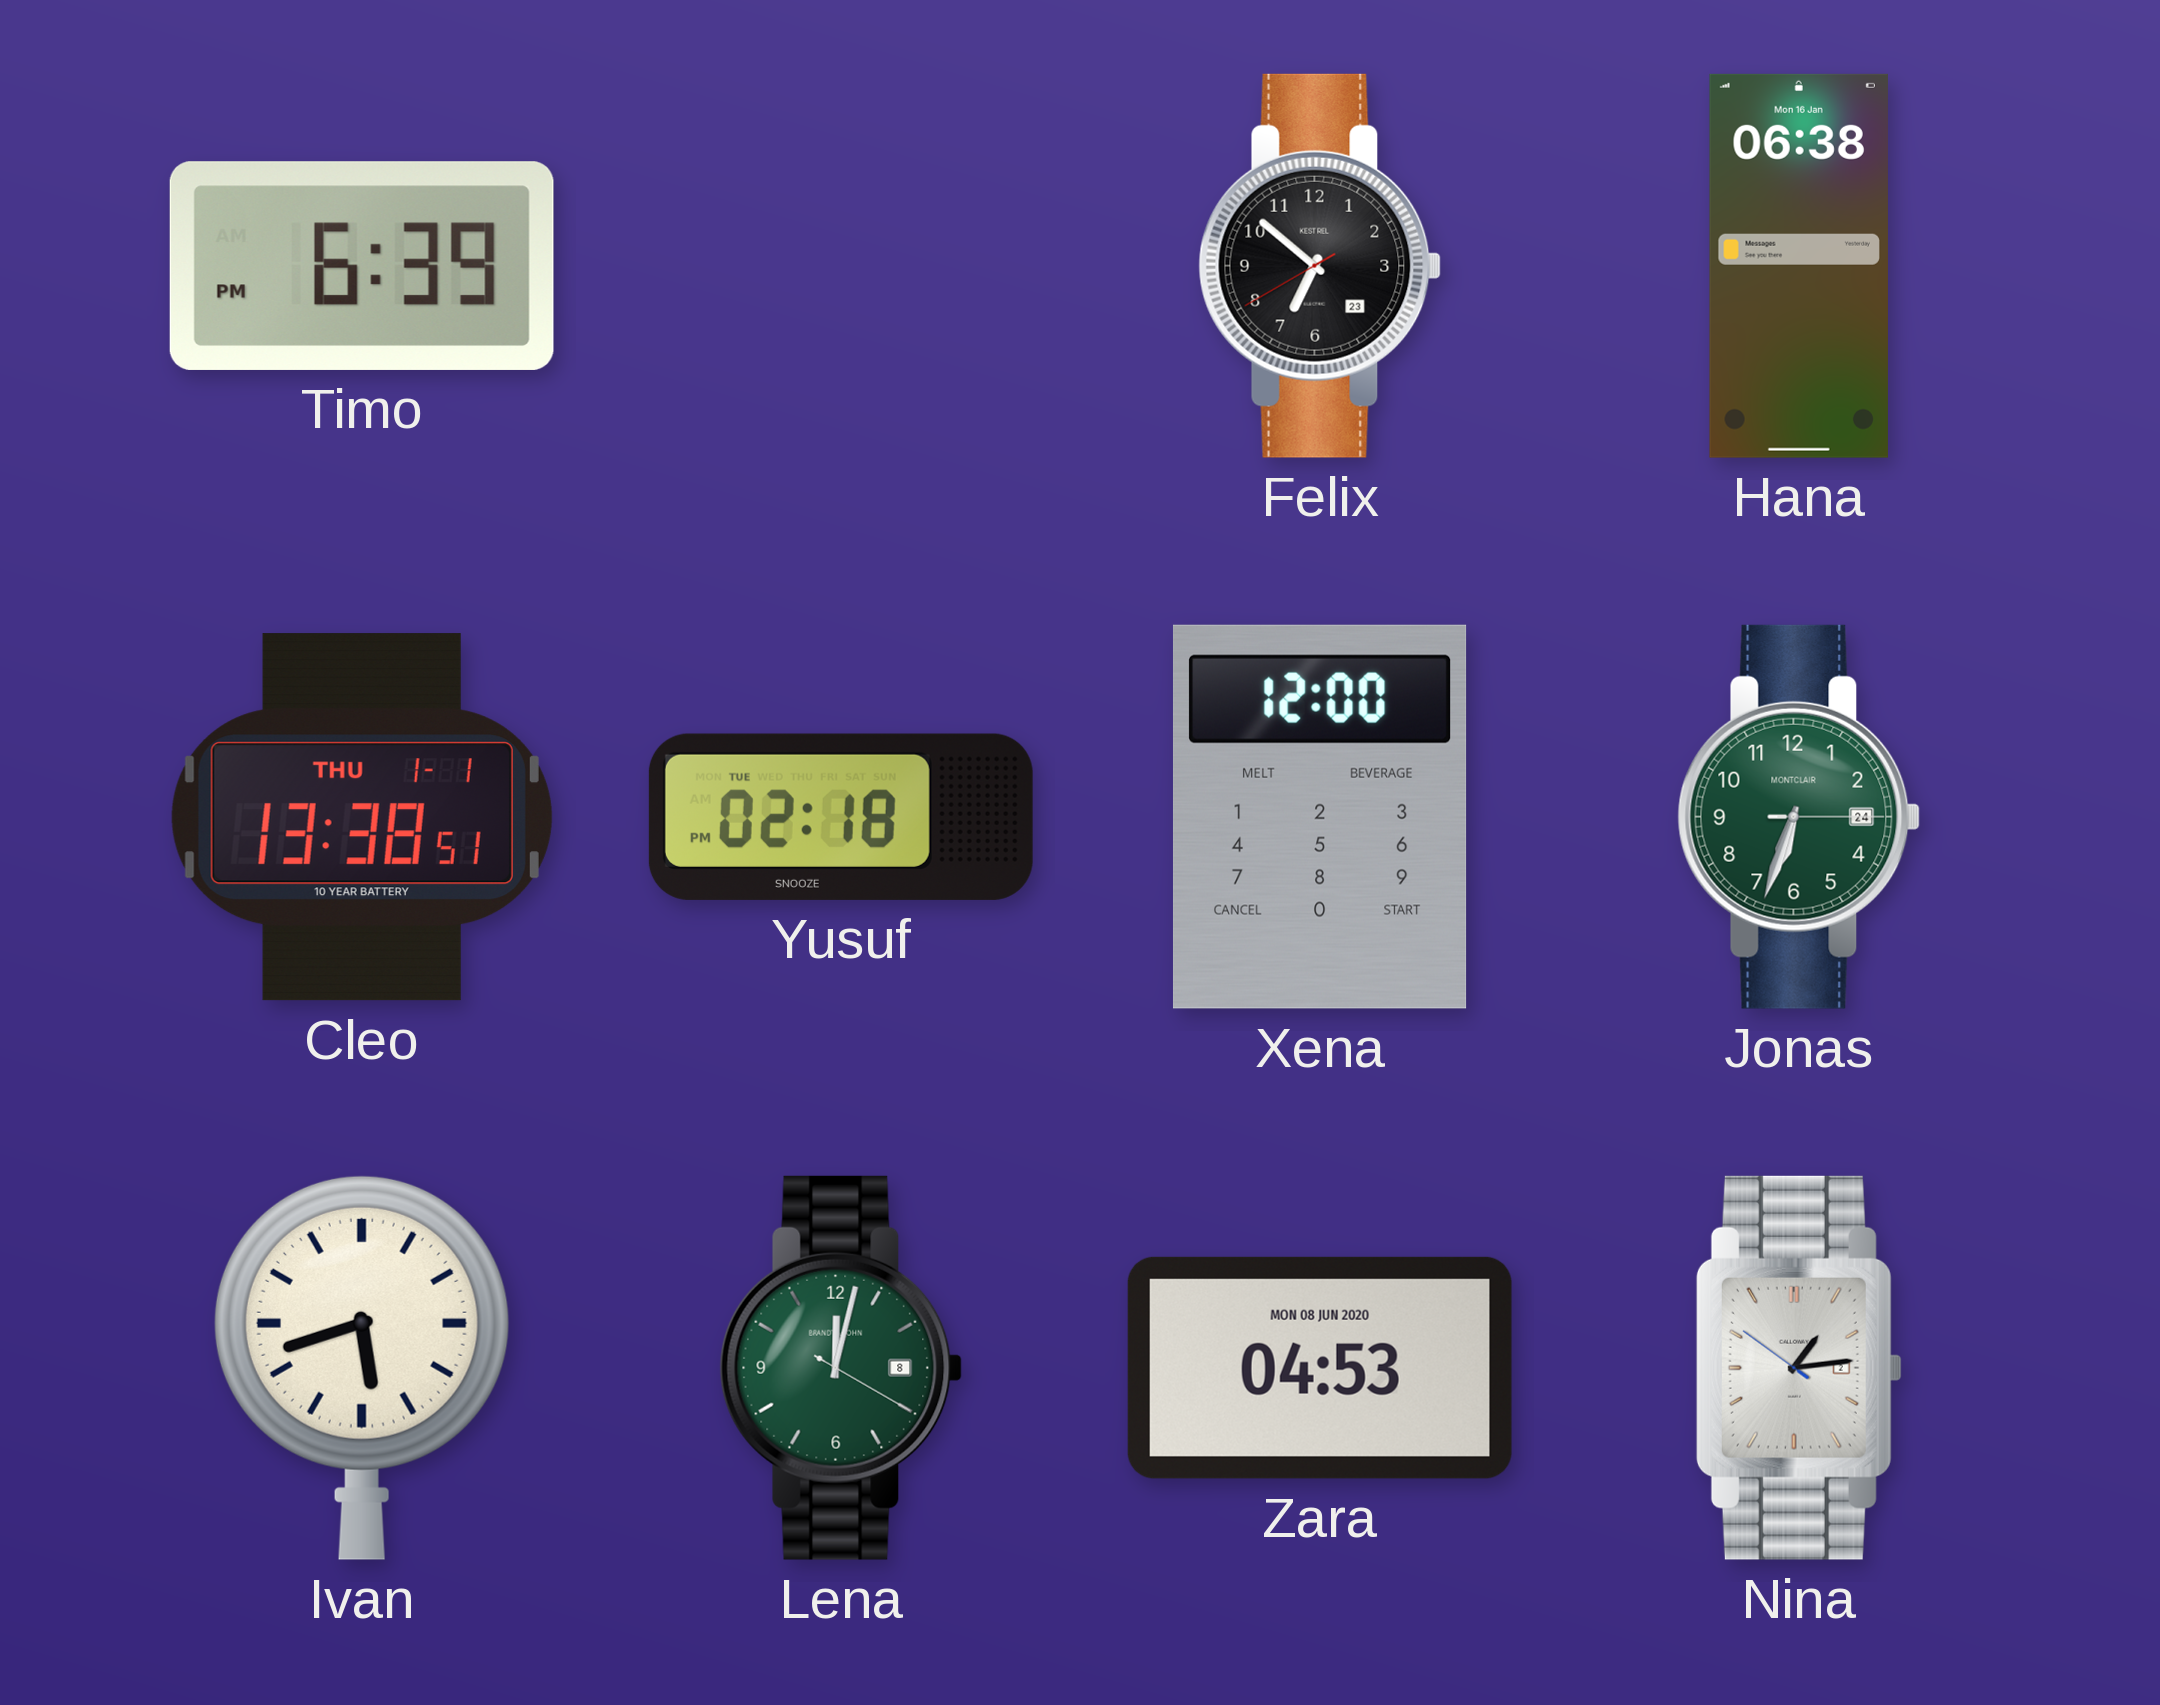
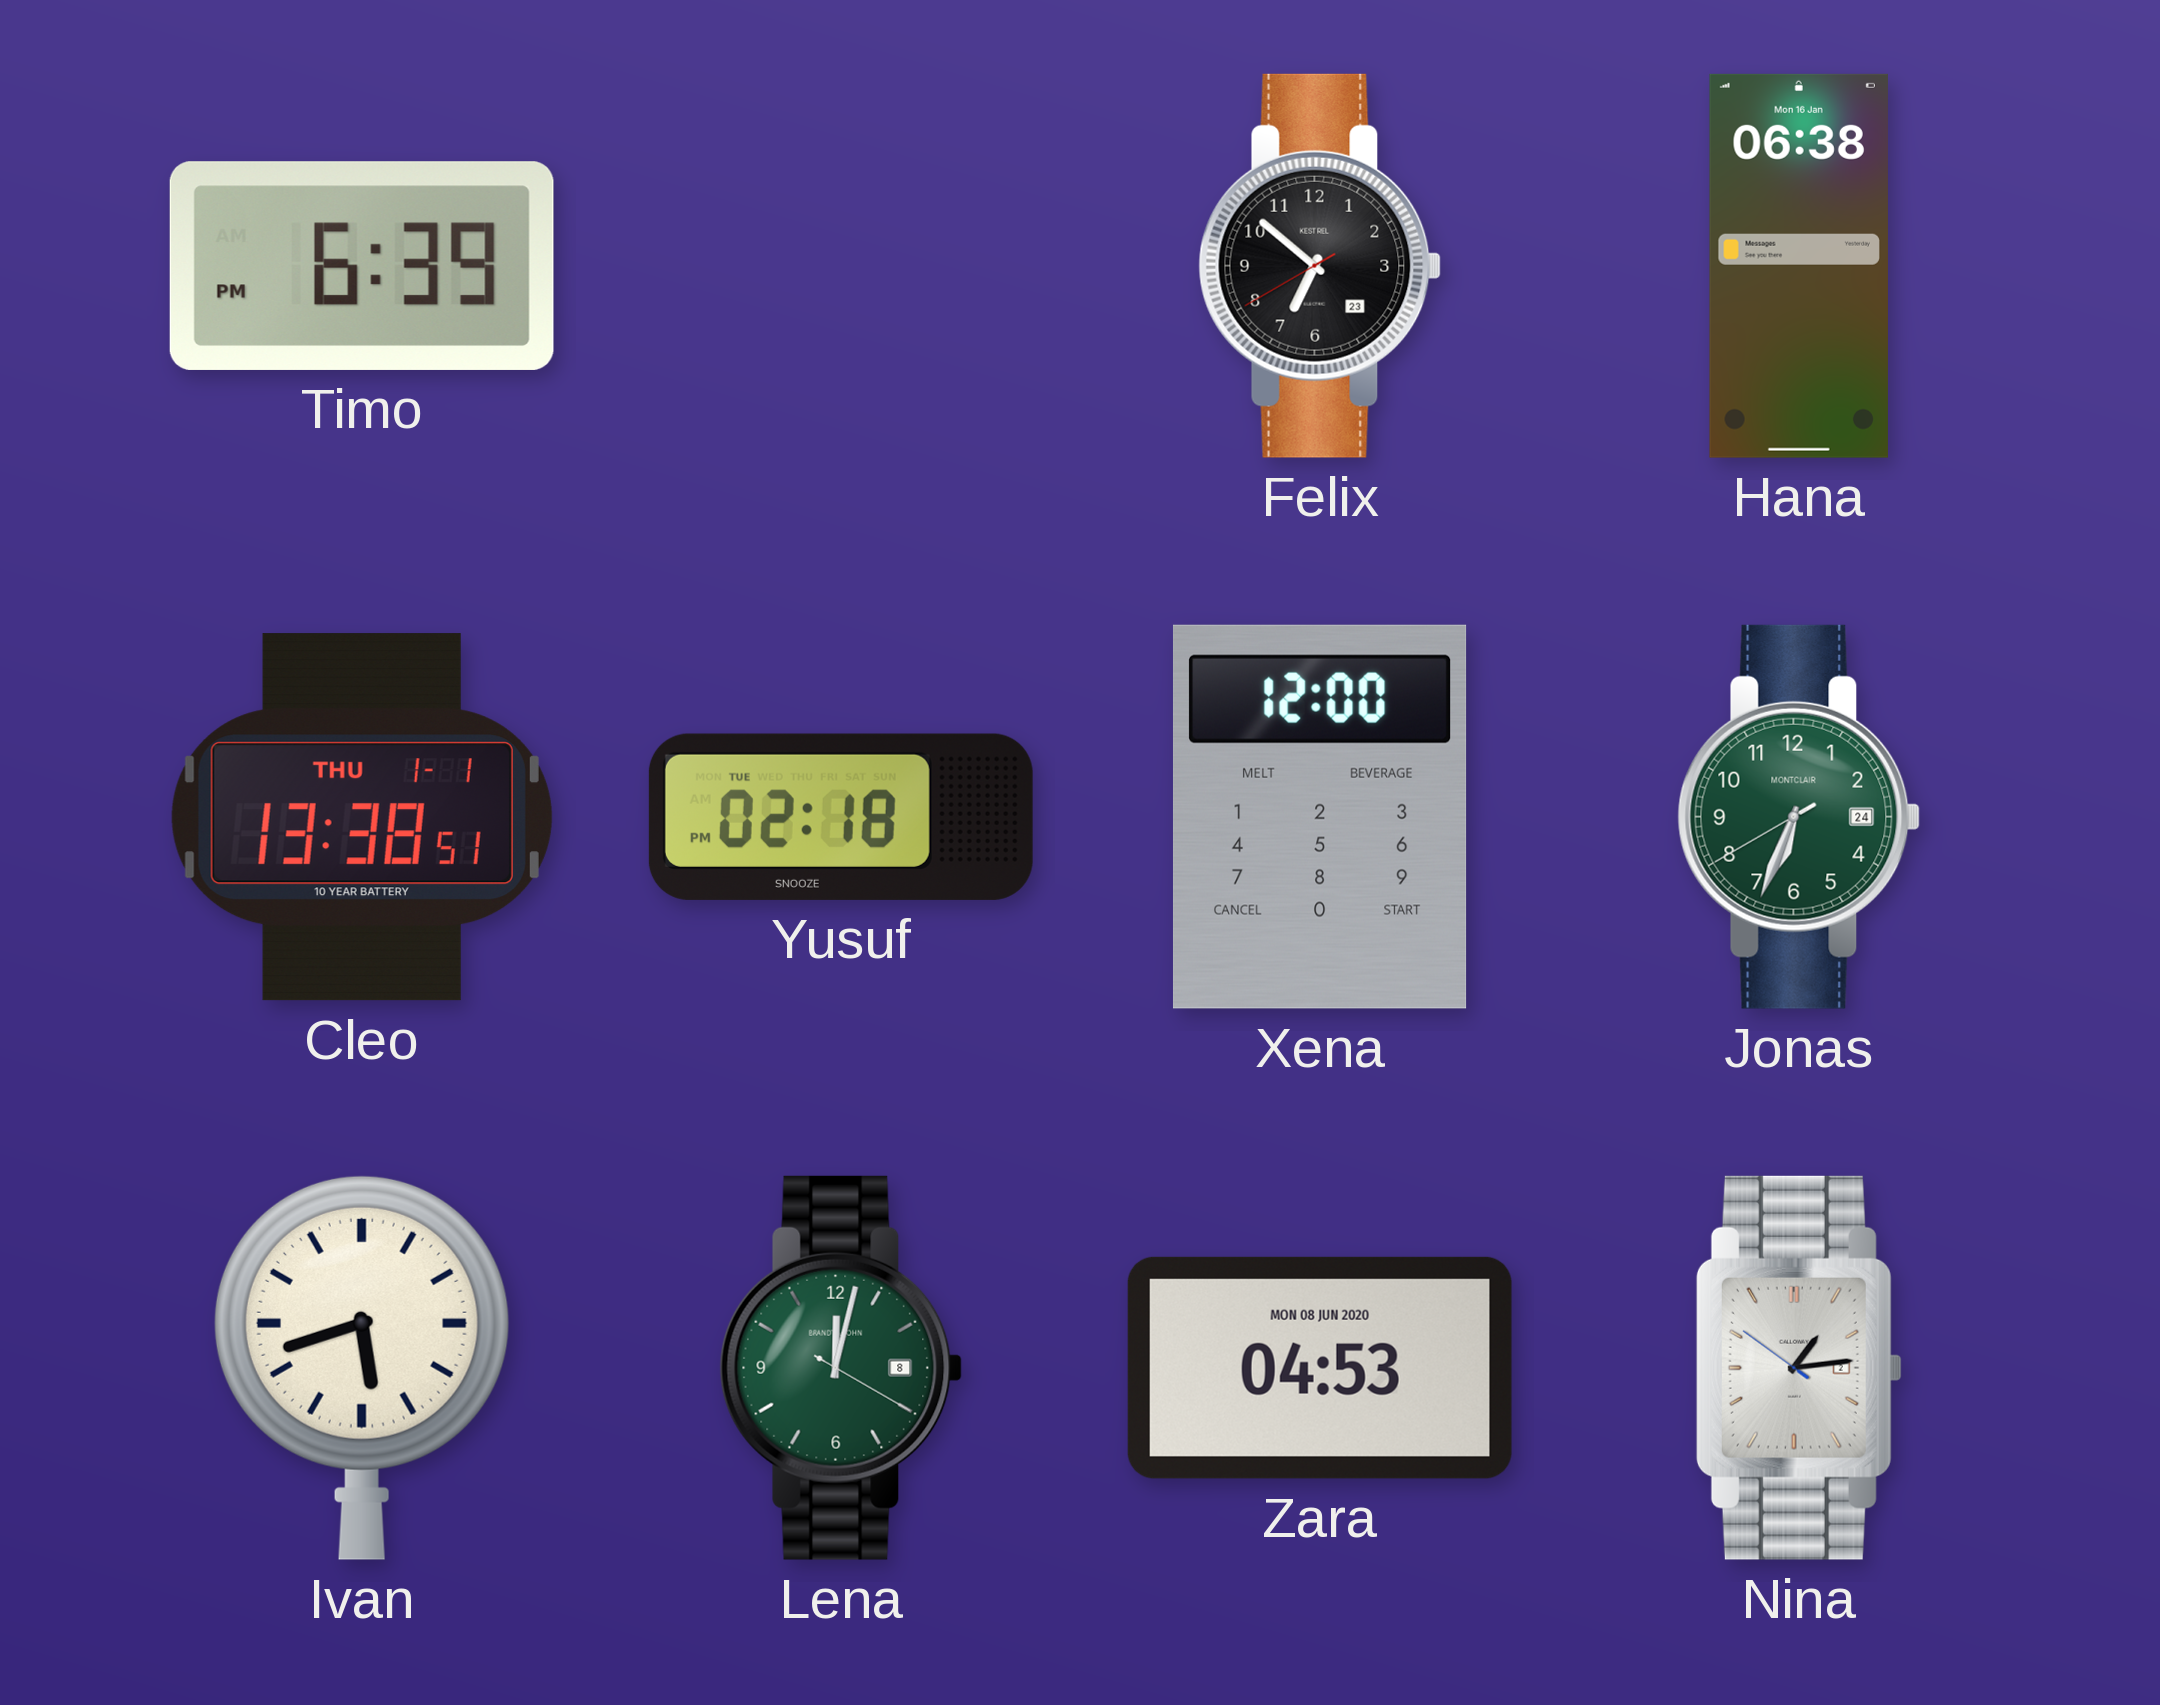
Jonas: 6:33:15 -> 6:33:40
